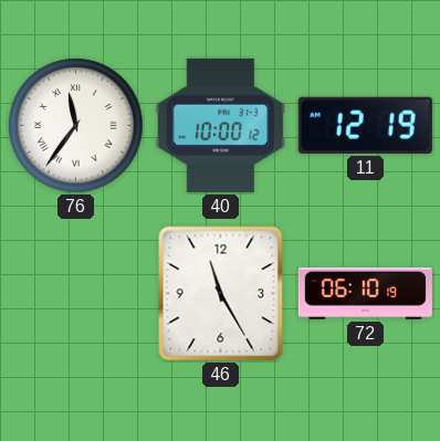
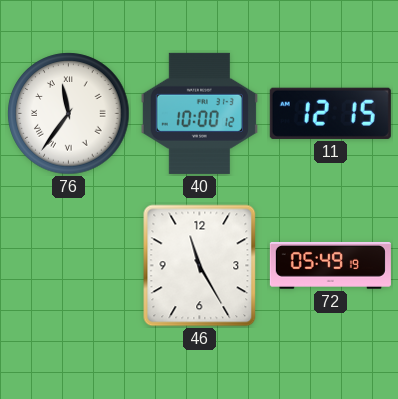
11: 12:19 -> 12:15
72: 06:10 -> 05:49
